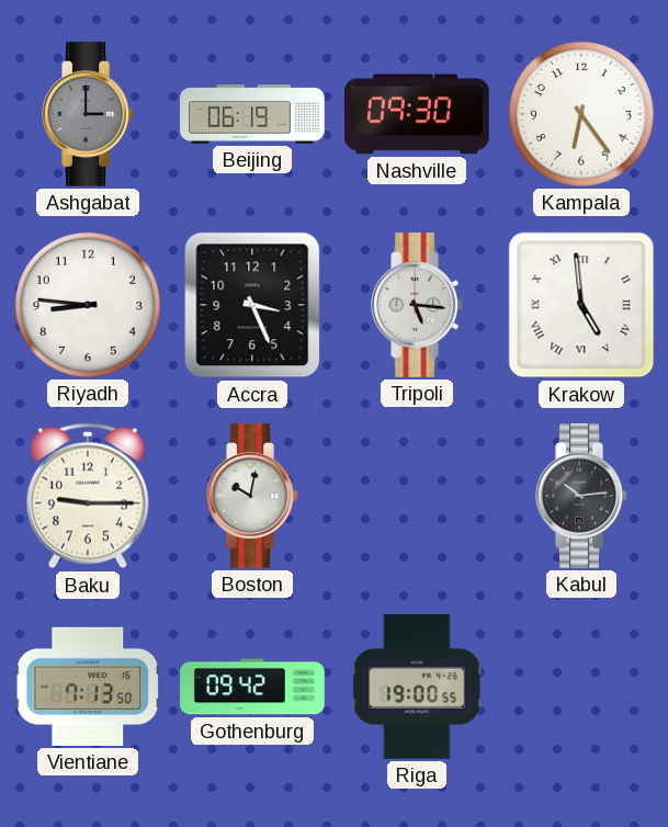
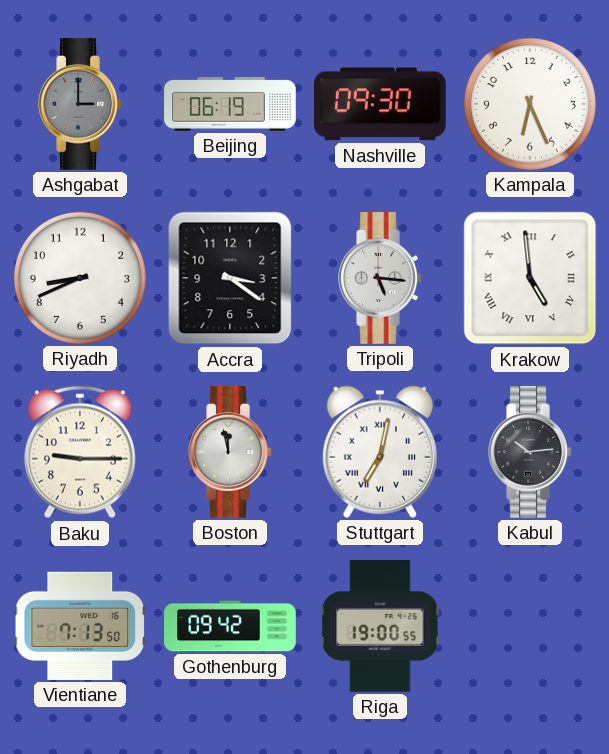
Kampala: 6:24 -> 6:26
Riyadh: 8:46 -> 8:41
Accra: 3:26 -> 3:21
Boston: 10:02 -> 11:58
Stuttgart: none -> 7:02
